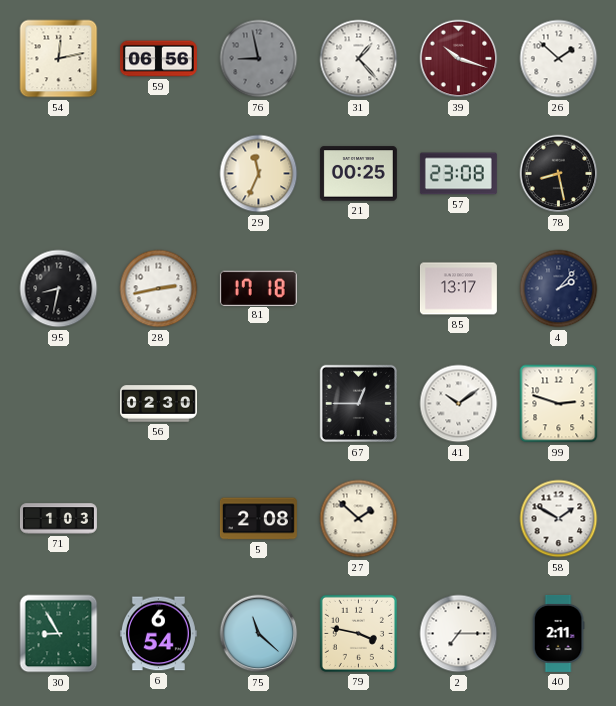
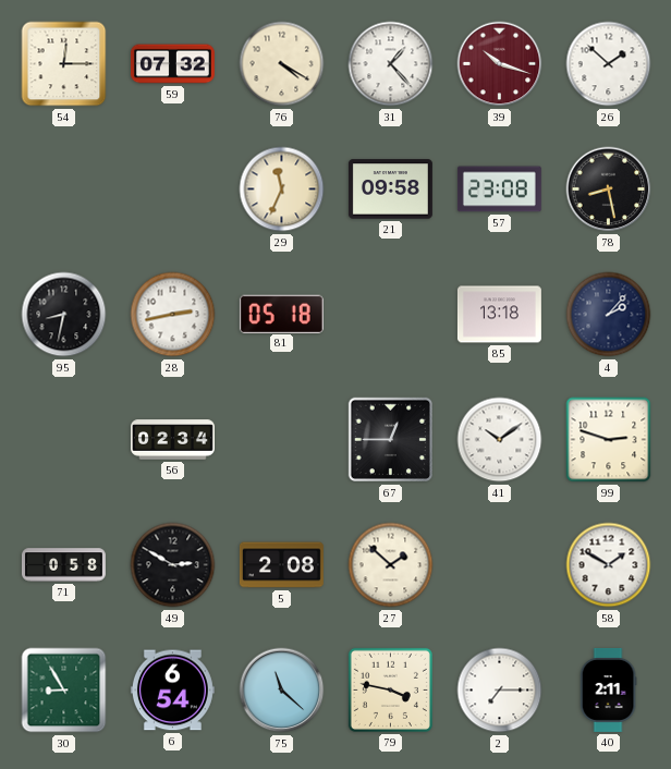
54: 12:13 -> 12:15
59: 06:56 -> 07:32
76: 8:58 -> 4:20
76 dial: grey -> cream
21: 00:25 -> 09:58
81: 17:18 -> 05:18
85: 13:17 -> 13:18
56: 02:30 -> 02:34
71: 1:03 -> 0:58
49: none -> 2:50
